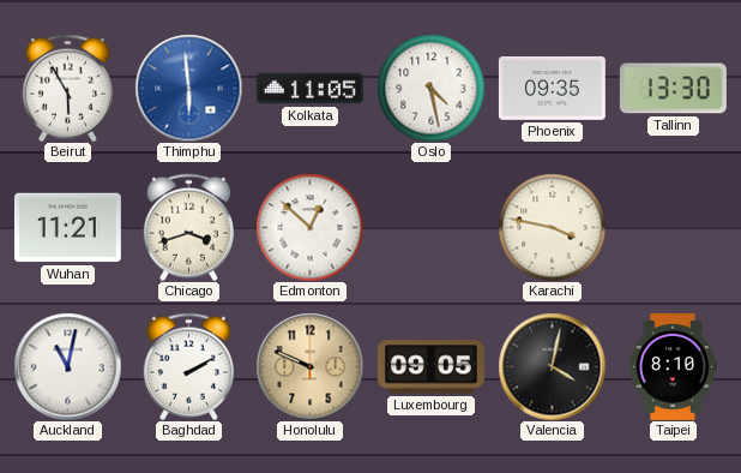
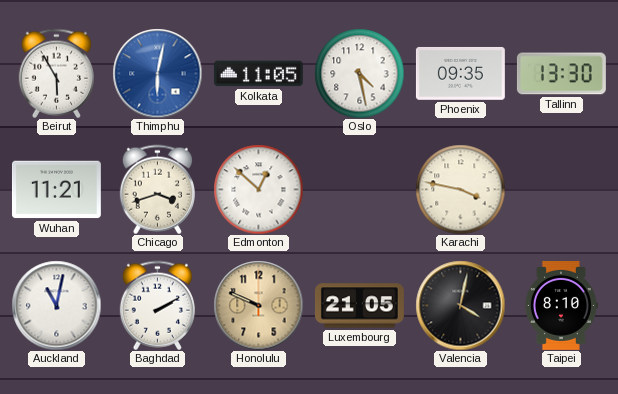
Thimphu: 5:59 -> 6:02
Luxembourg: 09:05 -> 21:05
